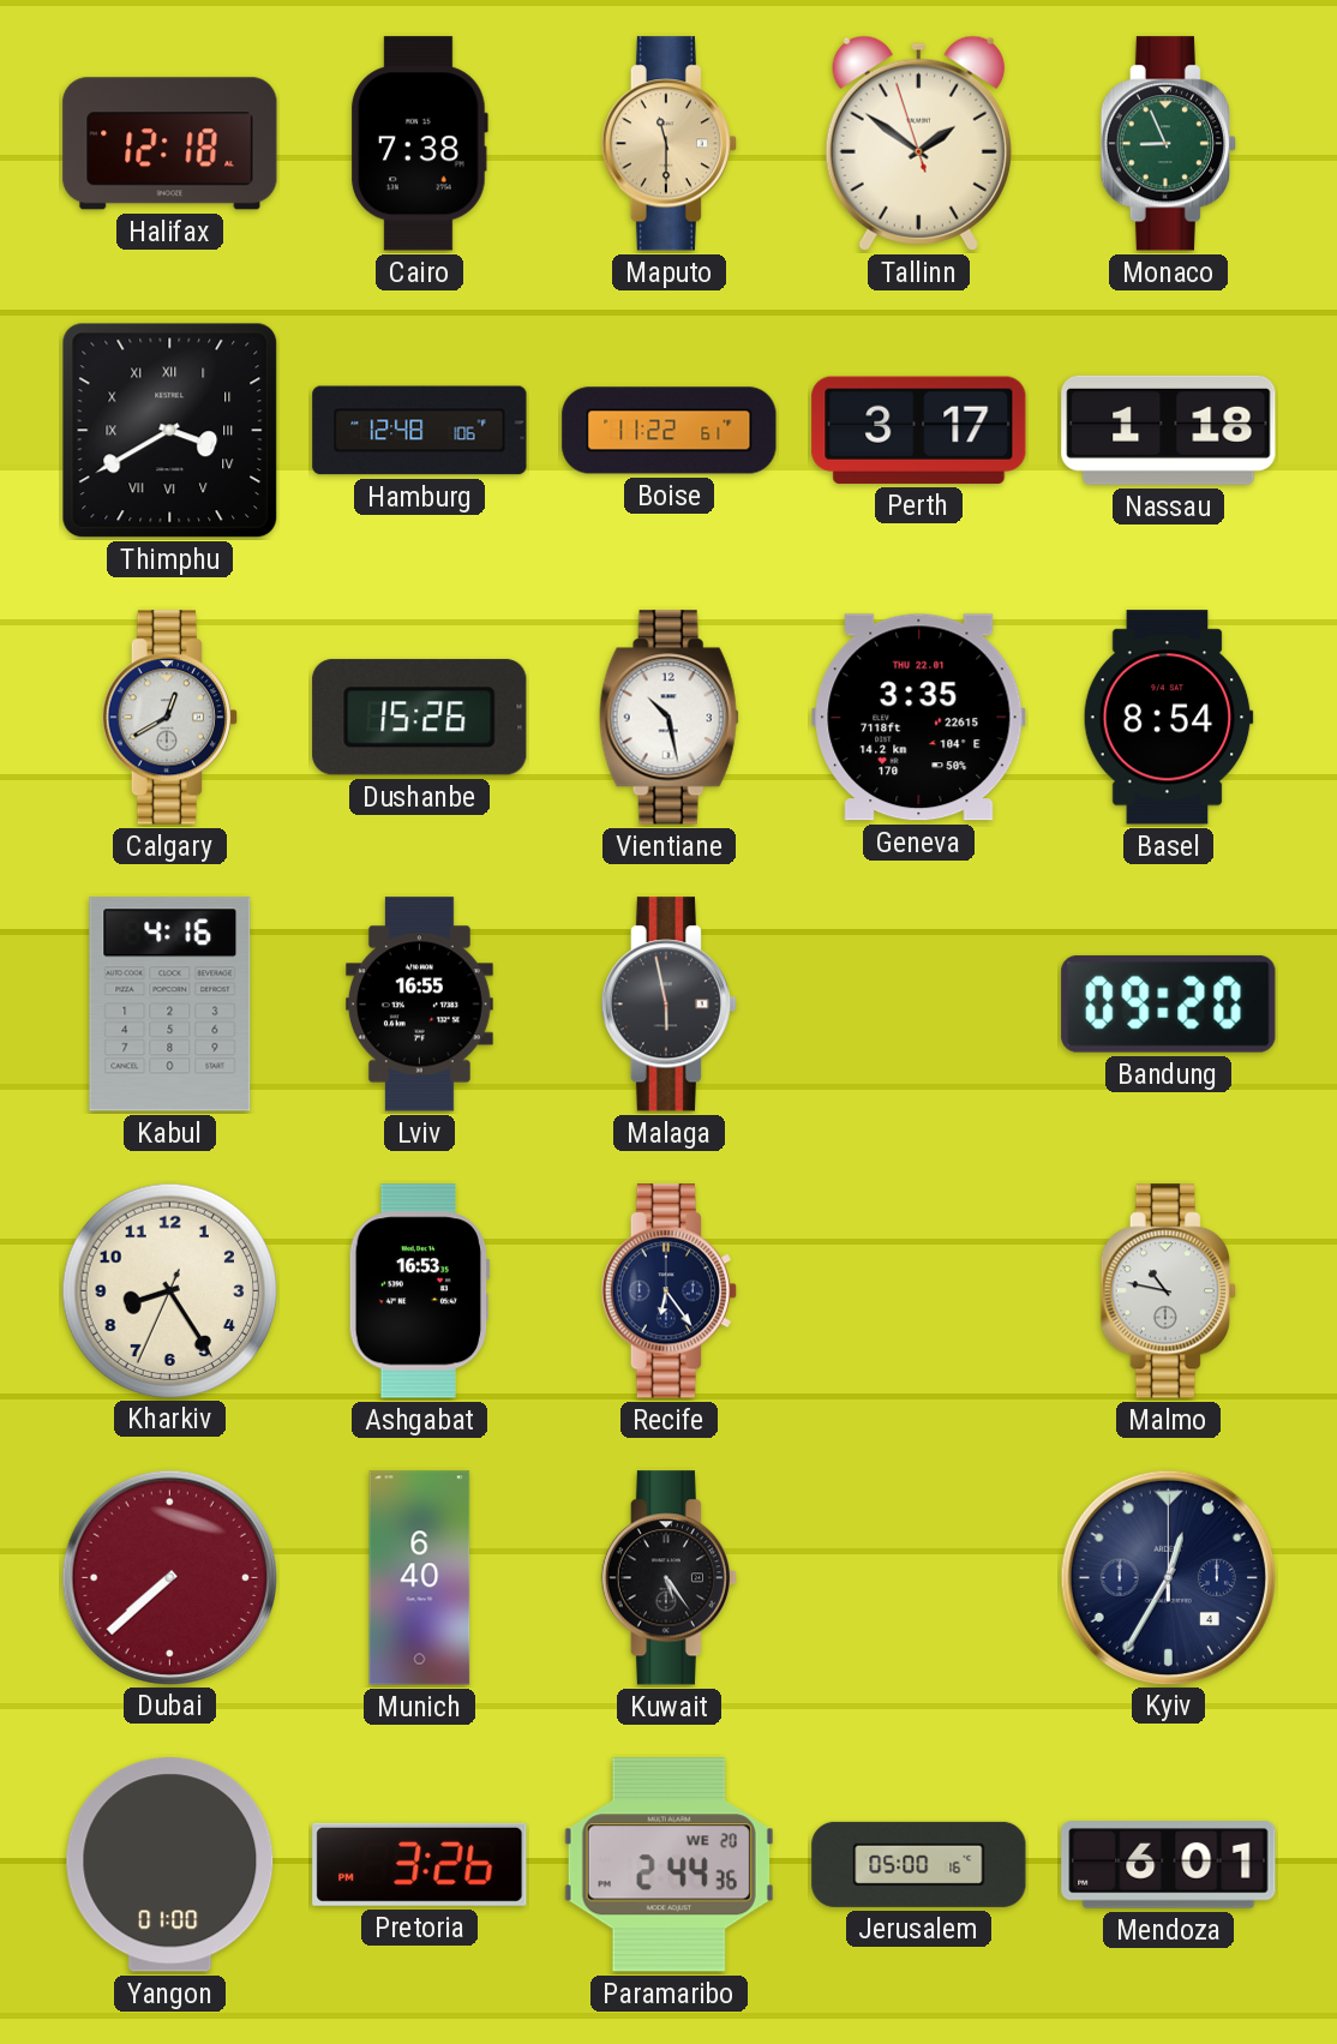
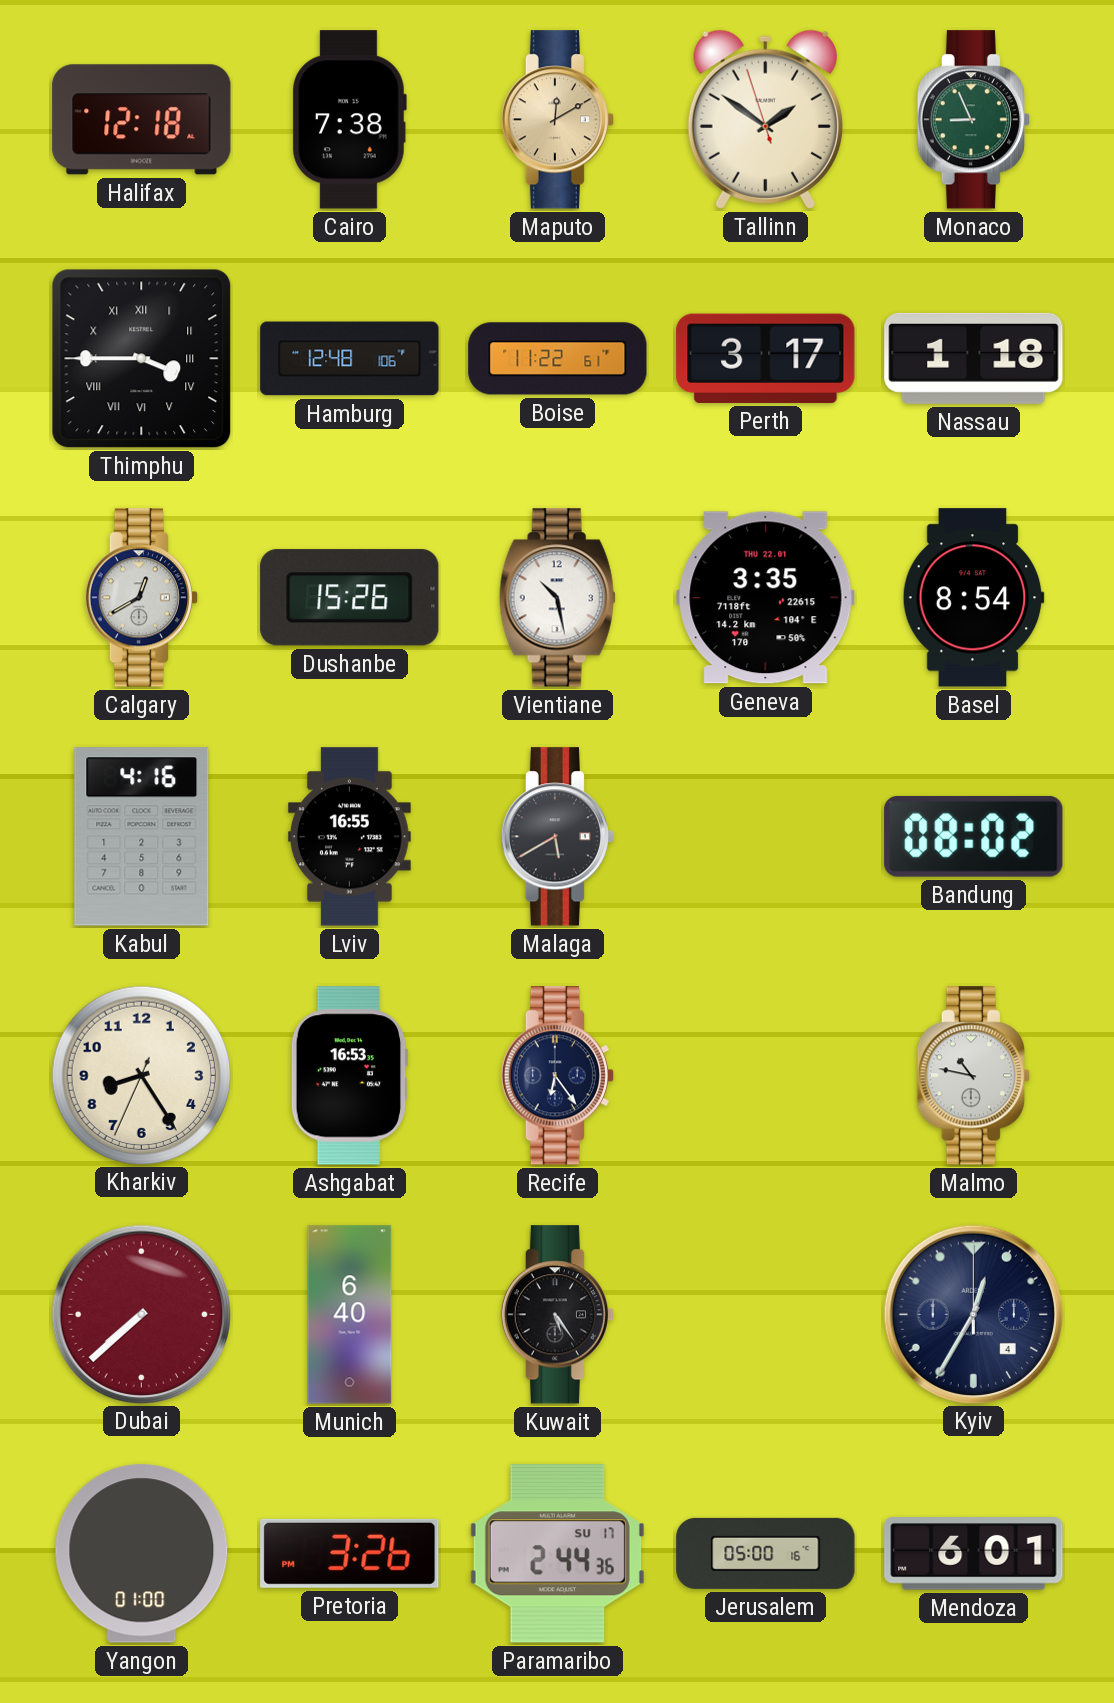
Maputo: 11:30 -> 12:10
Thimphu: 3:40 -> 3:45
Malaga: 5:58 -> 5:40
Bandung: 09:20 -> 08:02
Paramaribo date: WE 20 -> SU 17
